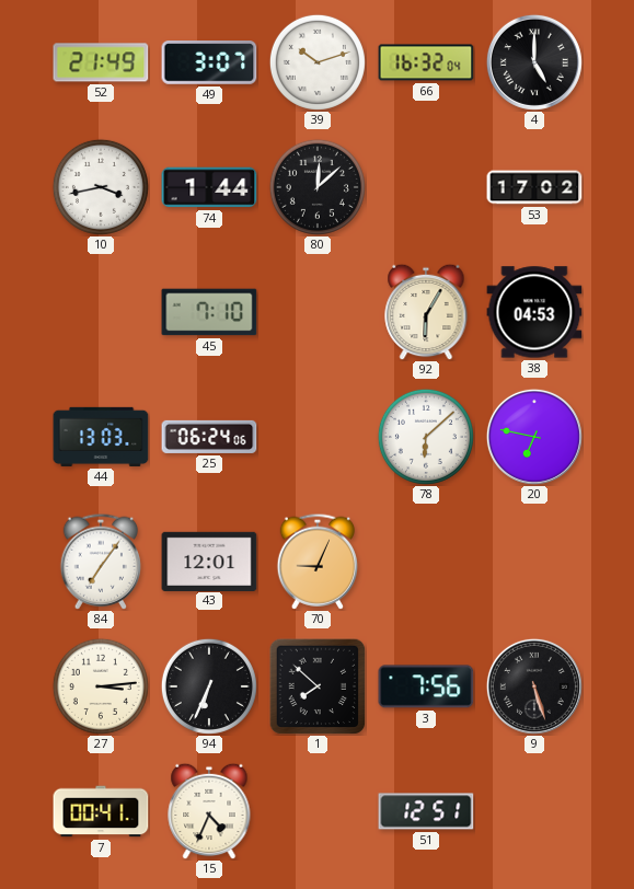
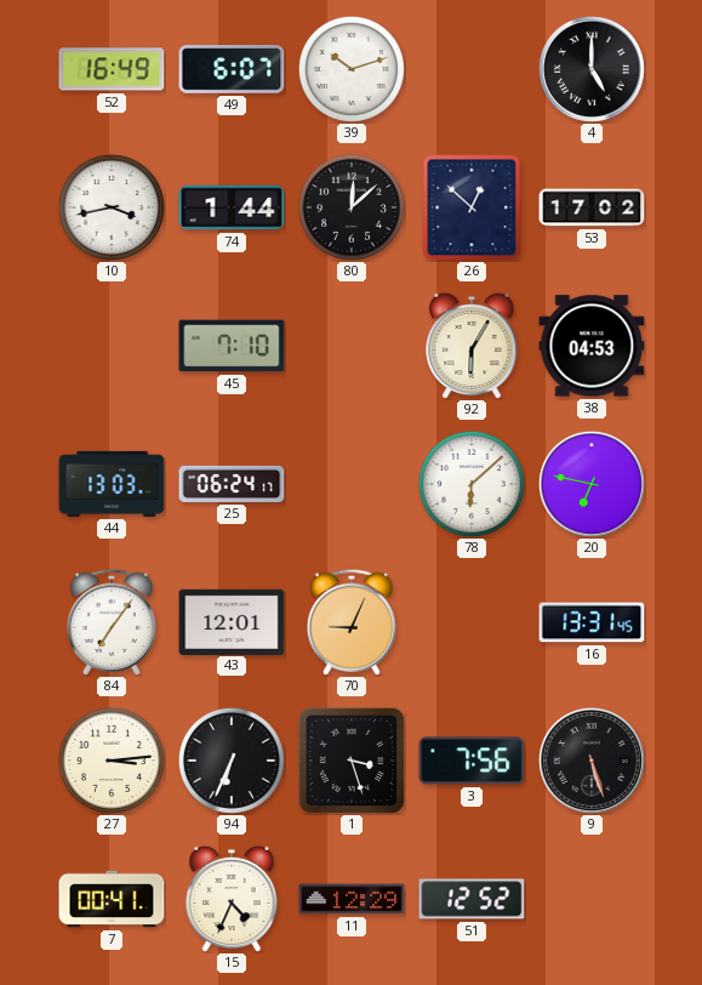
52: 21:49 -> 16:49
49: 3:07 -> 6:07
66: 16:32 -> none
26: none -> 12:52
25: 06:24:06 -> 06:24:17
16: none -> 13:31
1: 7:52 -> 3:27
11: none -> 12:29
51: 12:51 -> 12:52
